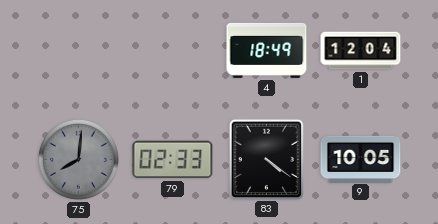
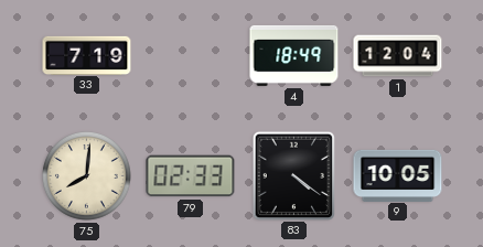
33: none -> 7:19
75 dial: grey -> cream
